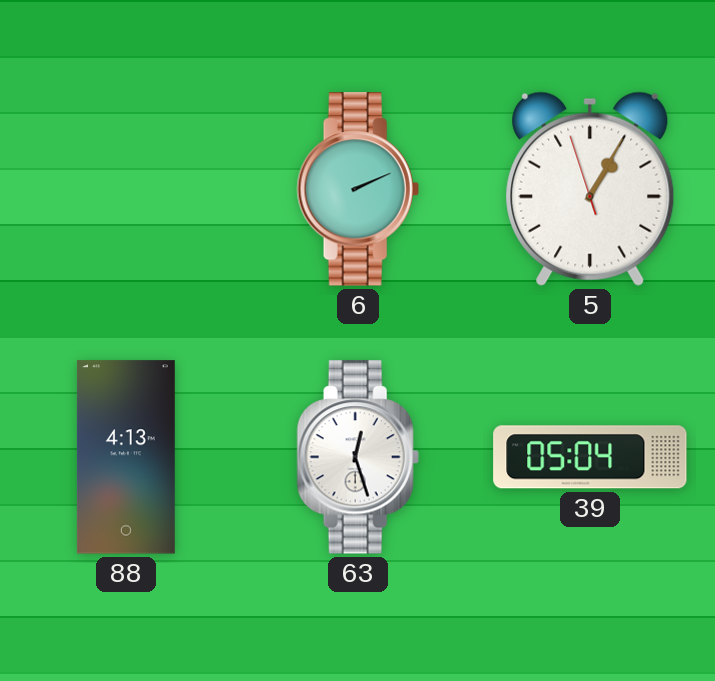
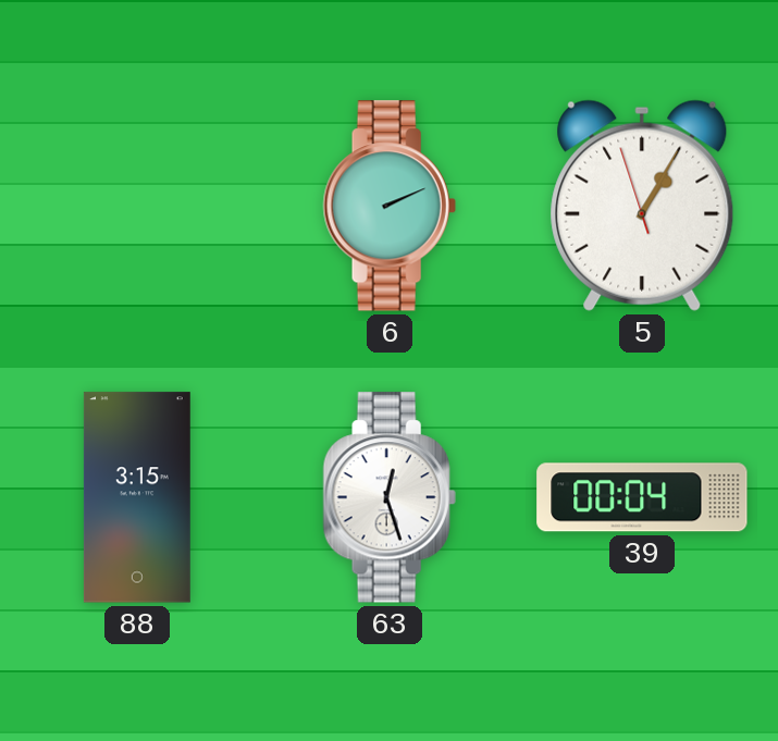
88: 4:13 -> 3:15
39: 05:04 -> 00:04
